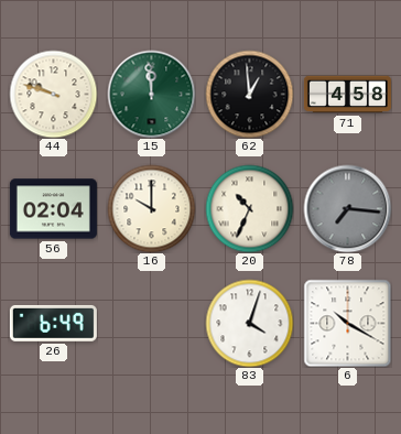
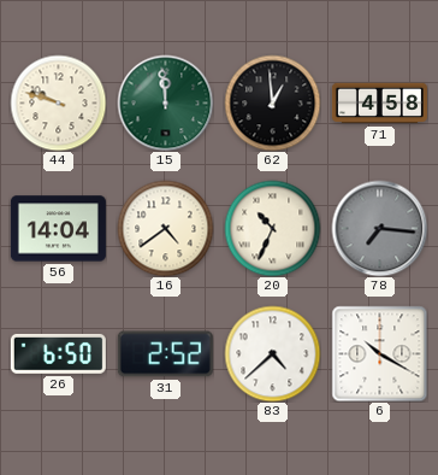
56: 02:04 -> 14:04
16: 10:00 -> 4:39
26: 6:49 -> 6:50
31: none -> 2:52
83: 4:03 -> 4:38
